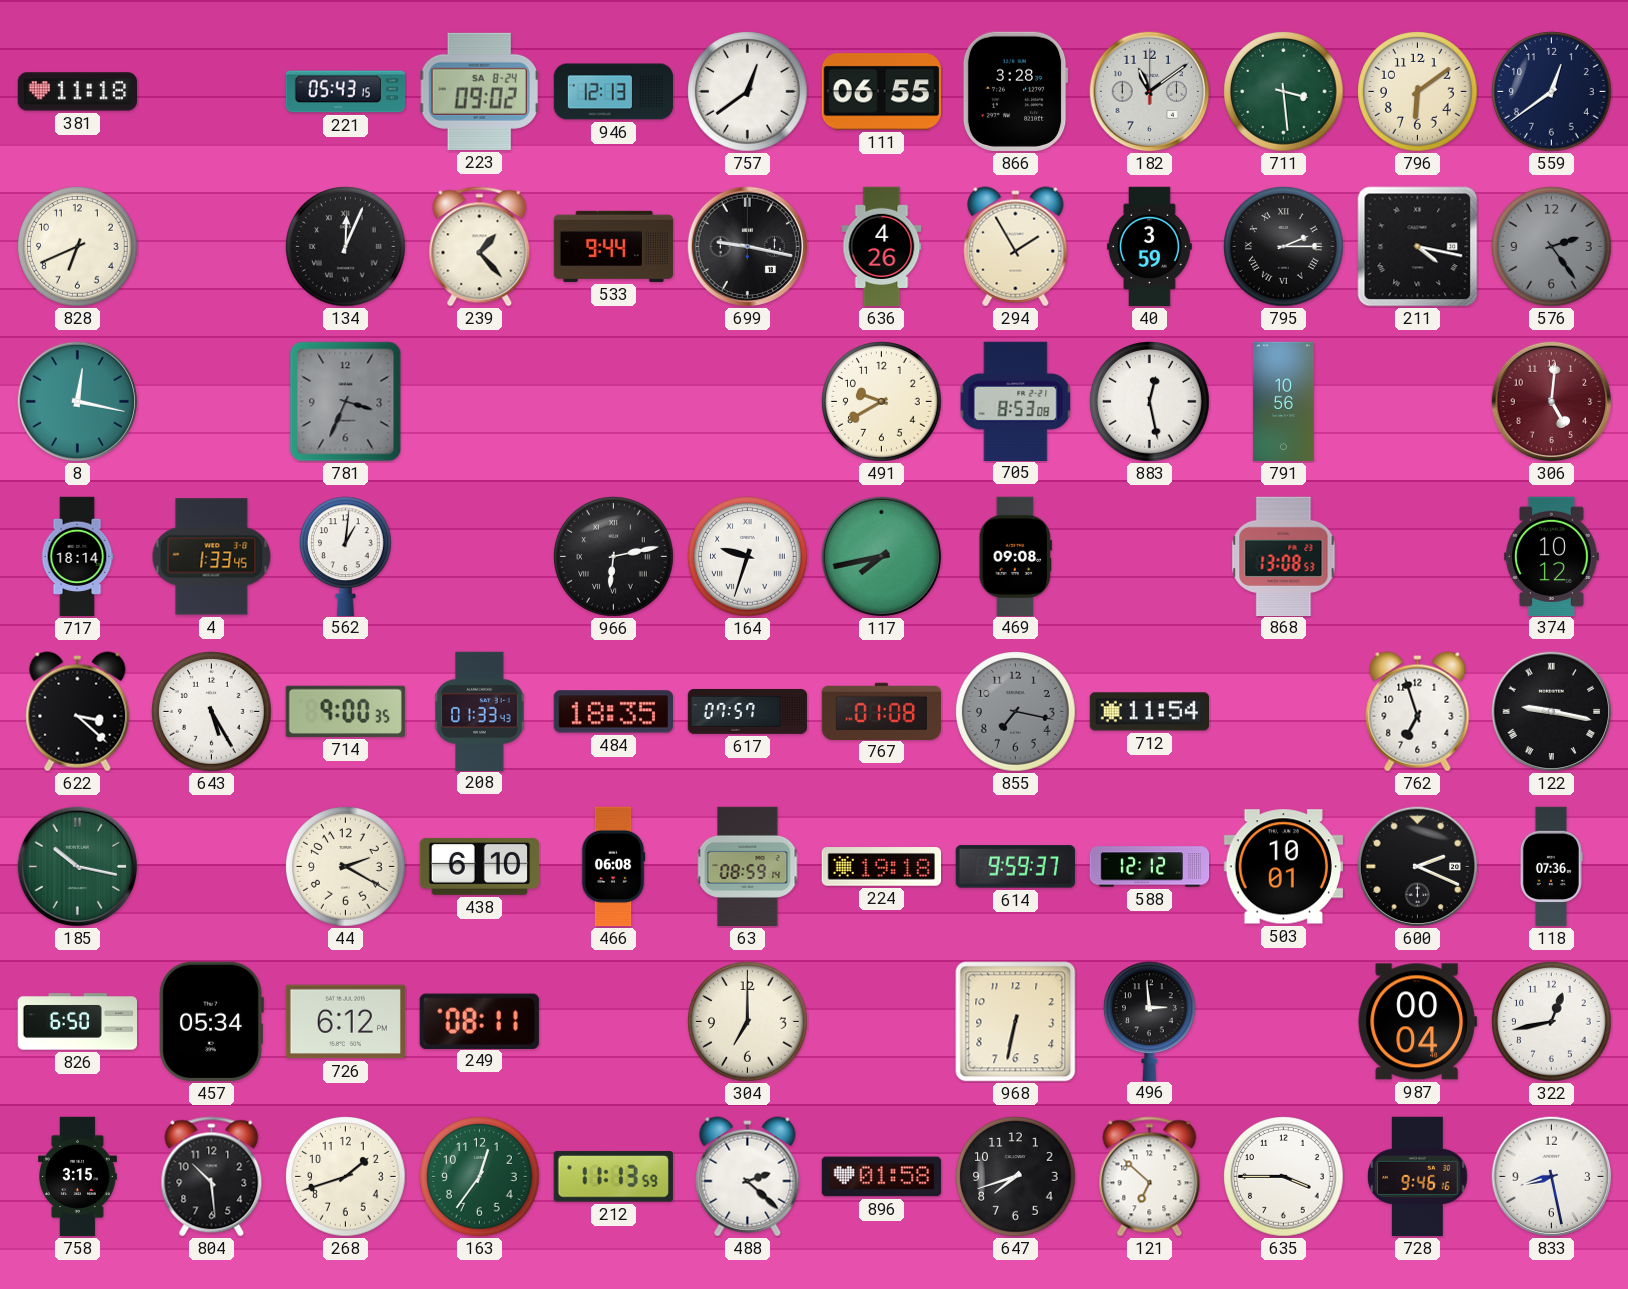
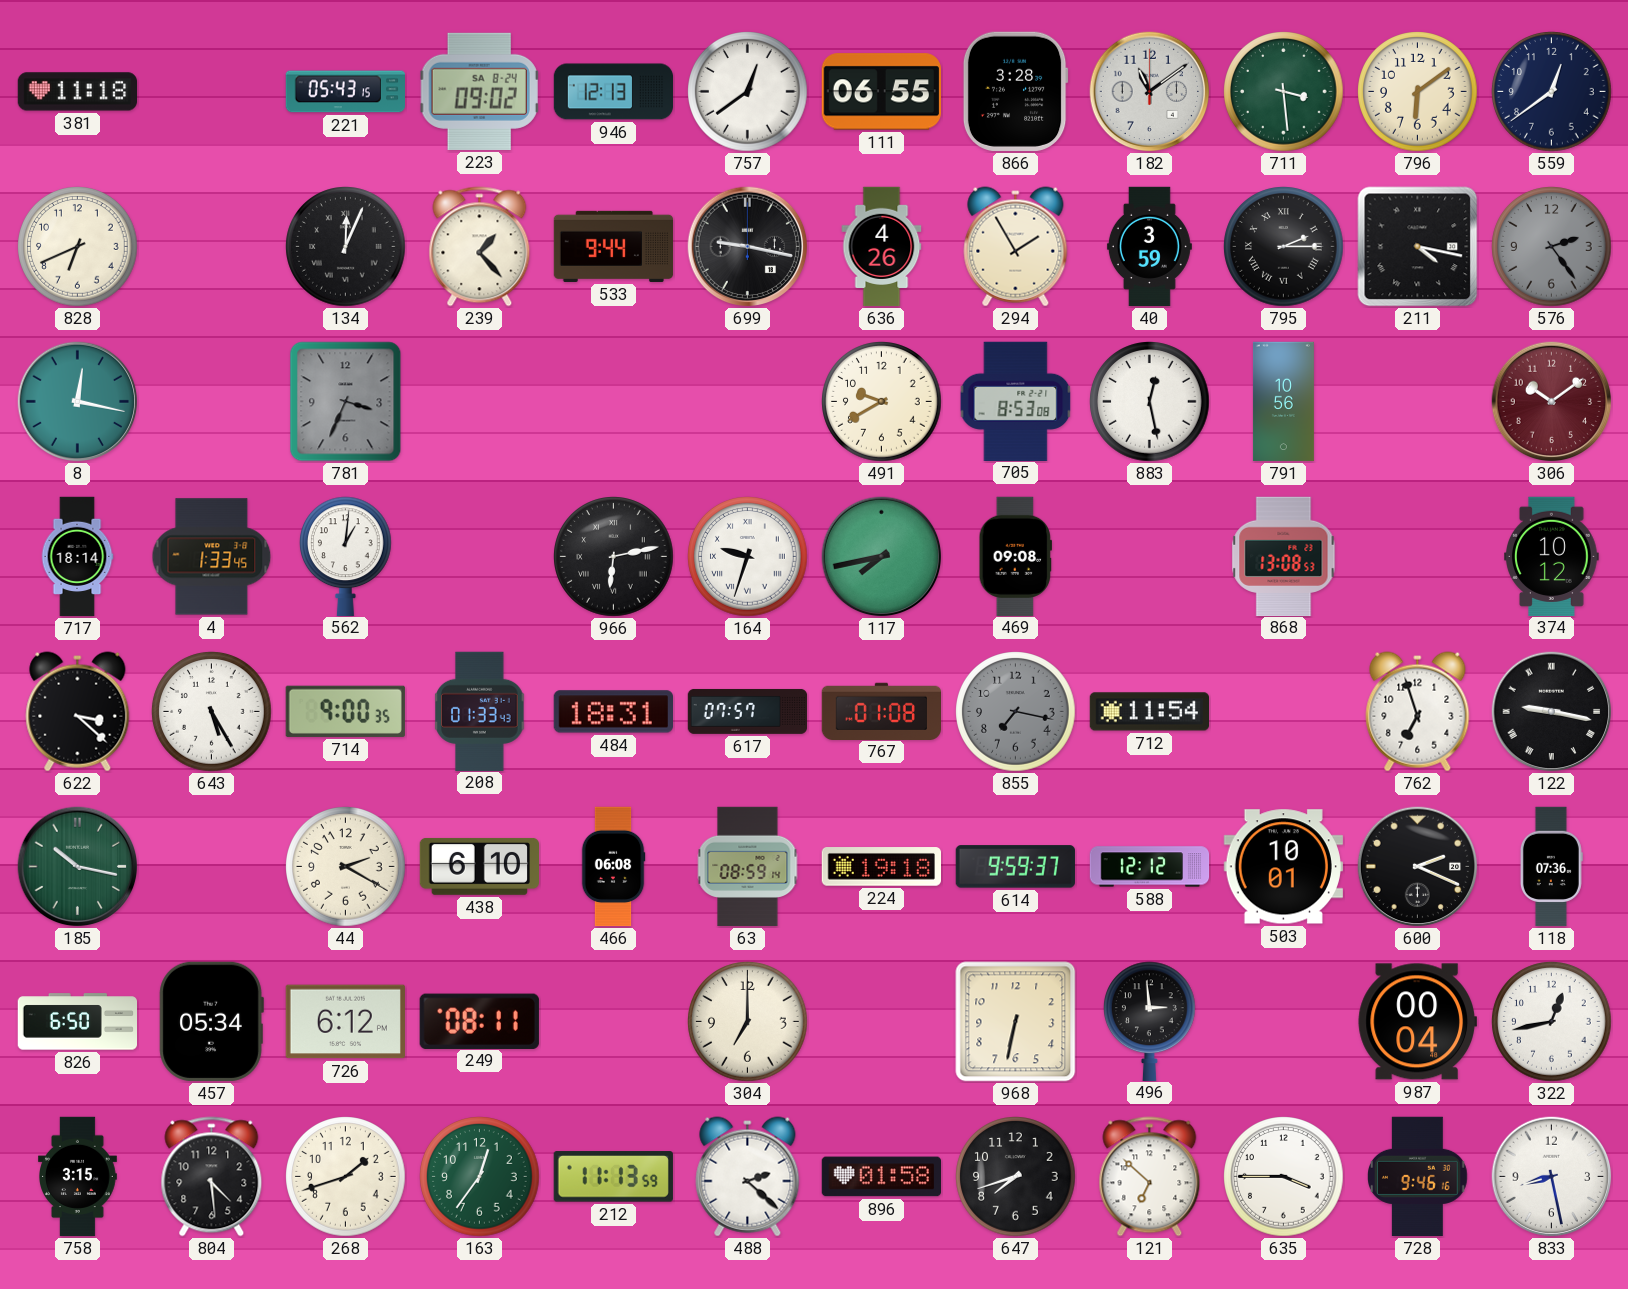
306: 5:01 -> 10:09
484: 18:35 -> 18:31
804: 10:29 -> 4:29
